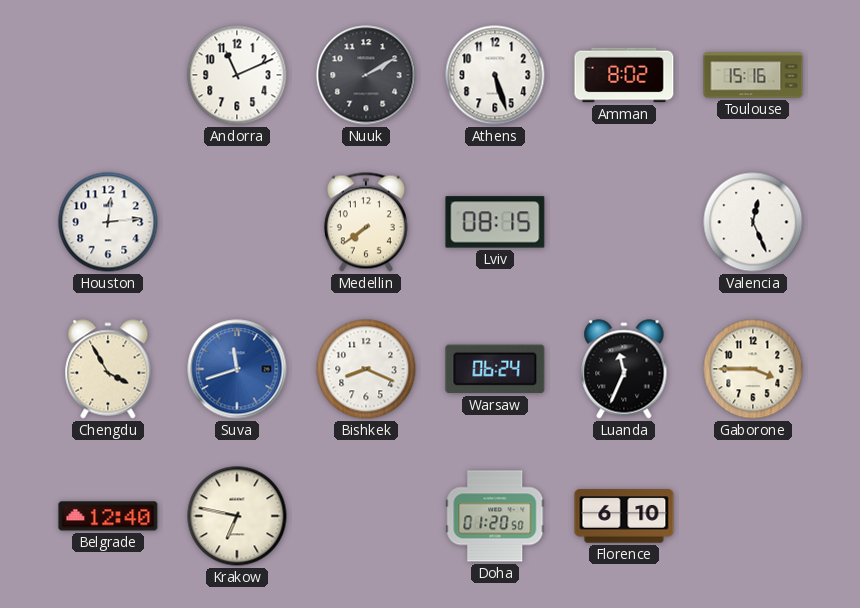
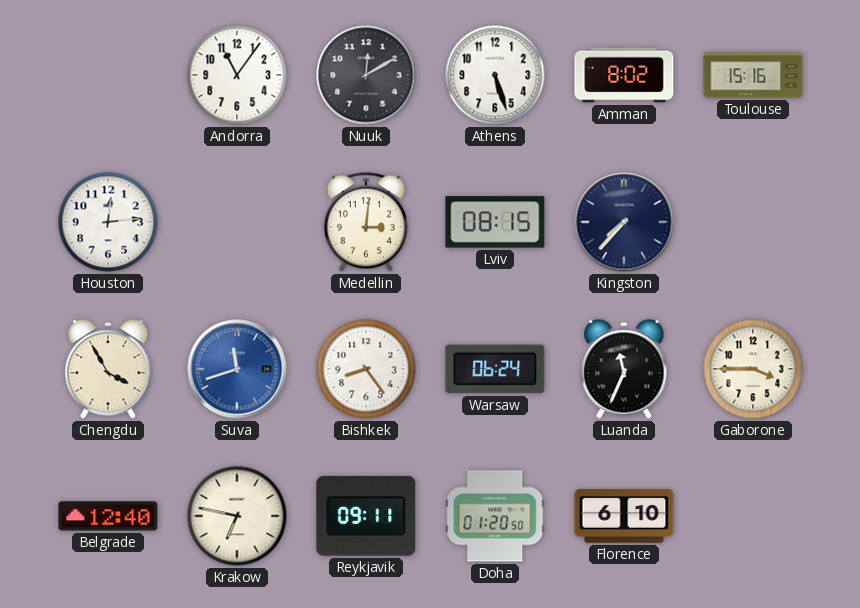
Andorra: 11:11 -> 11:06
Nuuk: 2:10 -> 12:10
Medellin: 7:39 -> 3:01
Kingston: none -> 7:37
Valencia: 12:26 -> none
Bishkek: 8:19 -> 8:24
Reykjavik: none -> 09:11
